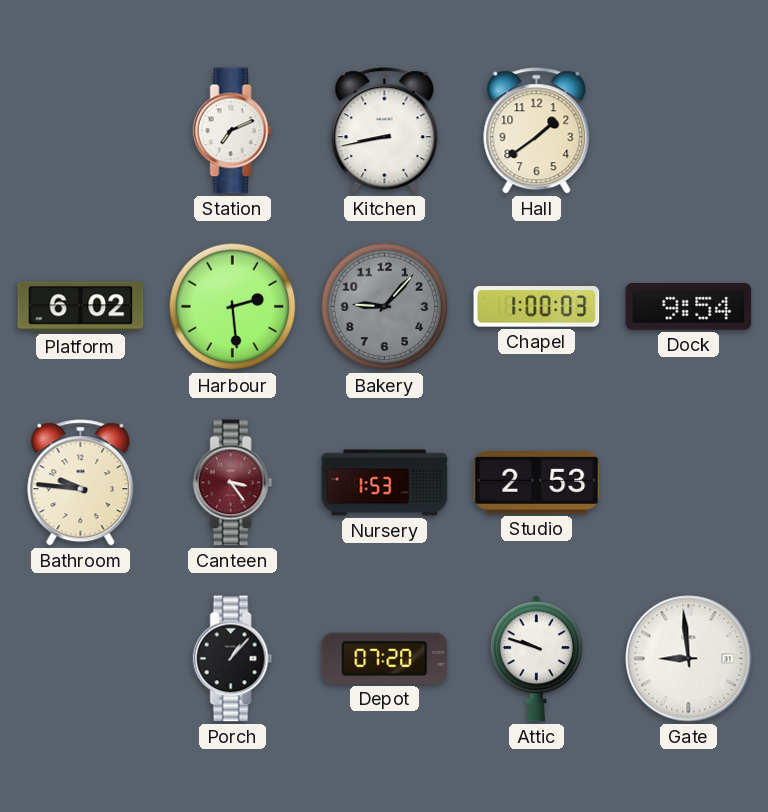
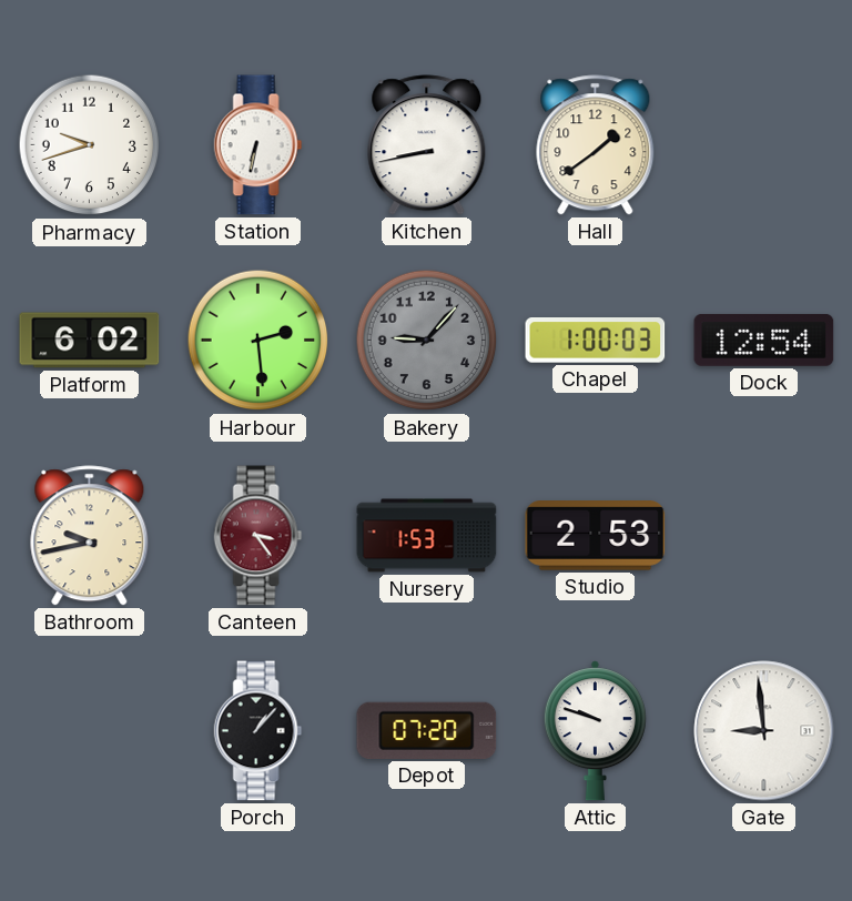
Pharmacy: none -> 9:42
Station: 7:11 -> 6:32
Dock: 9:54 -> 12:54
Bathroom: 9:46 -> 9:43
